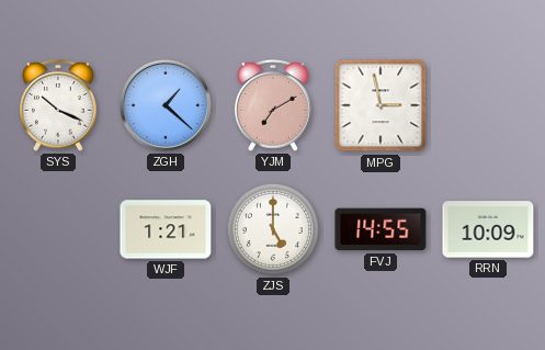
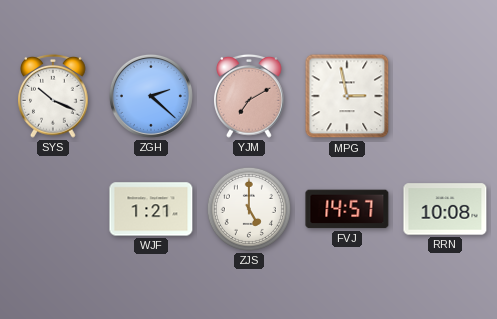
ZGH: 1:22 -> 2:22
FVJ: 14:55 -> 14:57
RRN: 10:09 -> 10:08
